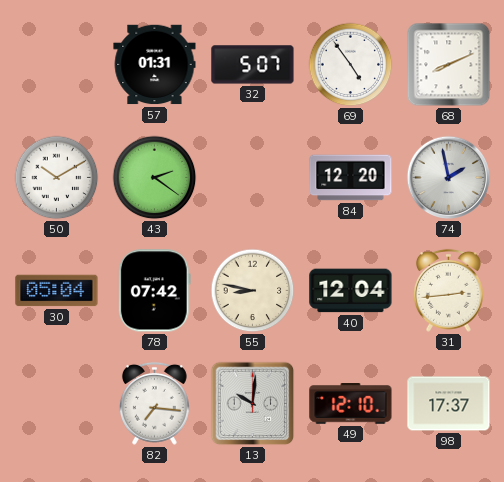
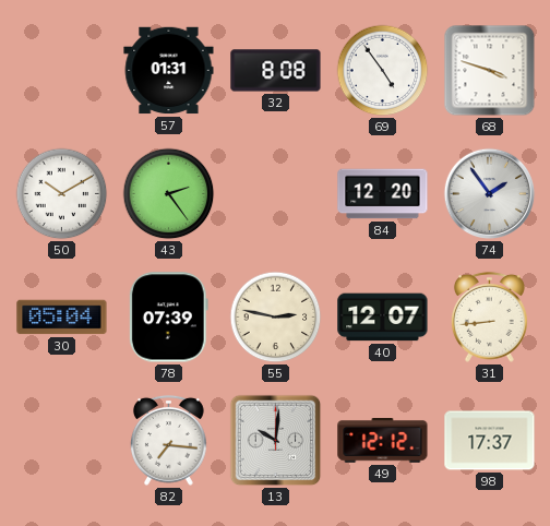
32: 5:07 -> 8:08
68: 8:11 -> 3:48
43: 2:21 -> 2:24
74: 1:58 -> 1:54
78: 07:42 -> 07:39
55: 8:47 -> 2:47
40: 12:04 -> 12:07
31: 2:44 -> 8:44
49: 12:10 -> 12:12
